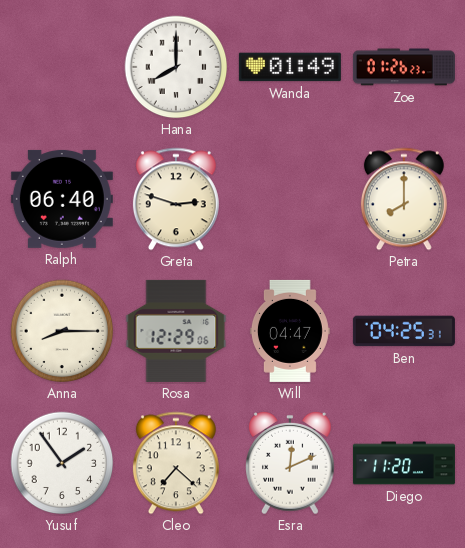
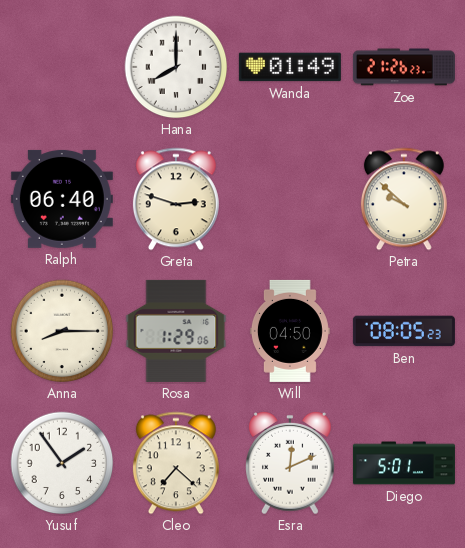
Zoe: 01:26 -> 21:26
Petra: 8:00 -> 9:52
Rosa: 12:29 -> 1:29
Will: 04:47 -> 04:50
Ben: 04:25 -> 08:05
Diego: 11:20 -> 5:01
